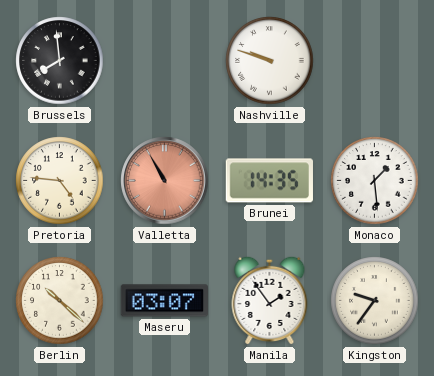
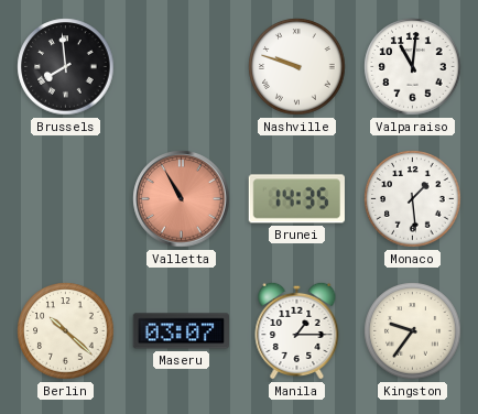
Valparaiso: none -> 11:01
Pretoria: 4:46 -> none
Manila: 1:54 -> 1:15
